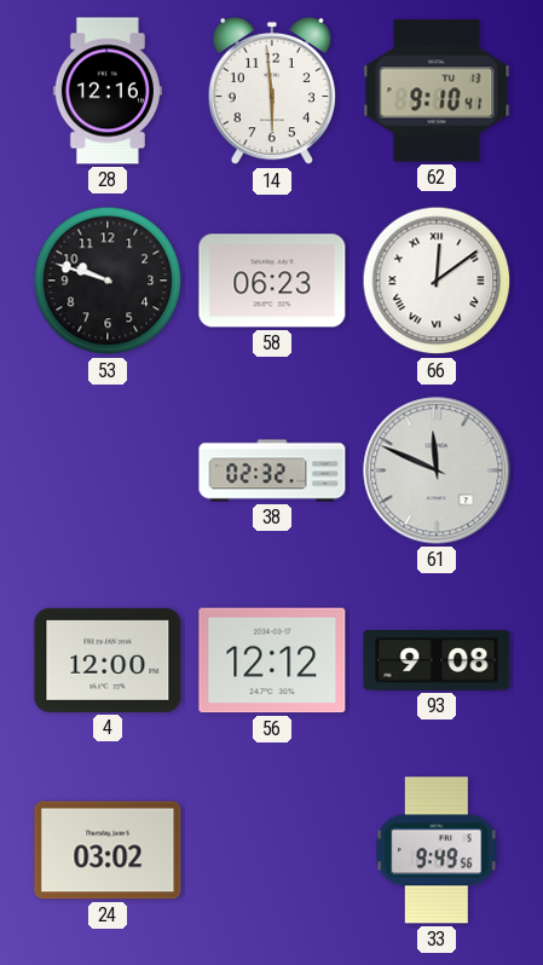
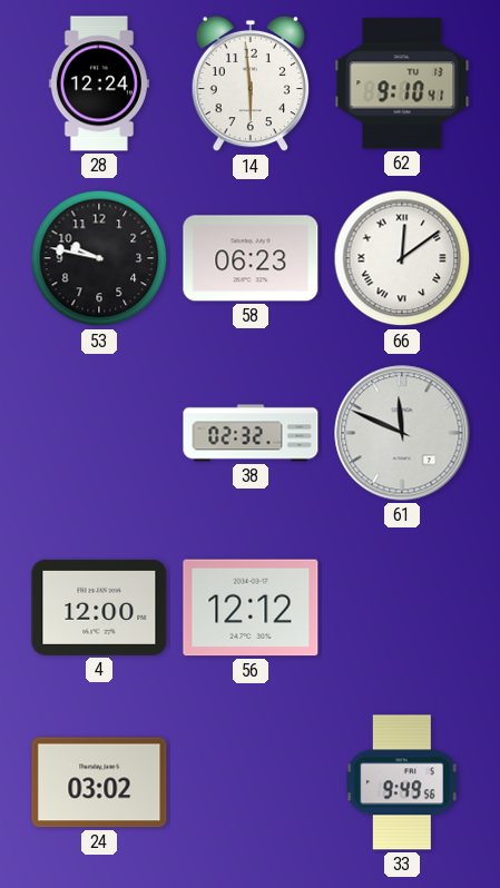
28: 12:16 -> 12:24
53: 9:48 -> 9:47
93: 9:08 -> none
